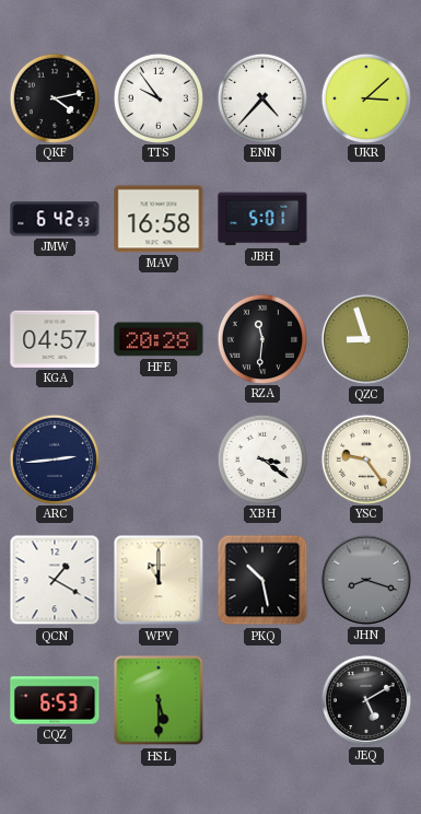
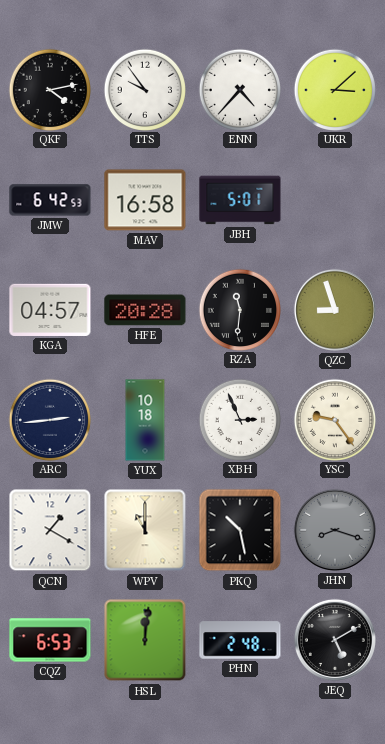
YUX: none -> 10:18
XBH: 3:21 -> 2:56
HSL: 5:30 -> 12:01
PHN: none -> 2:48
